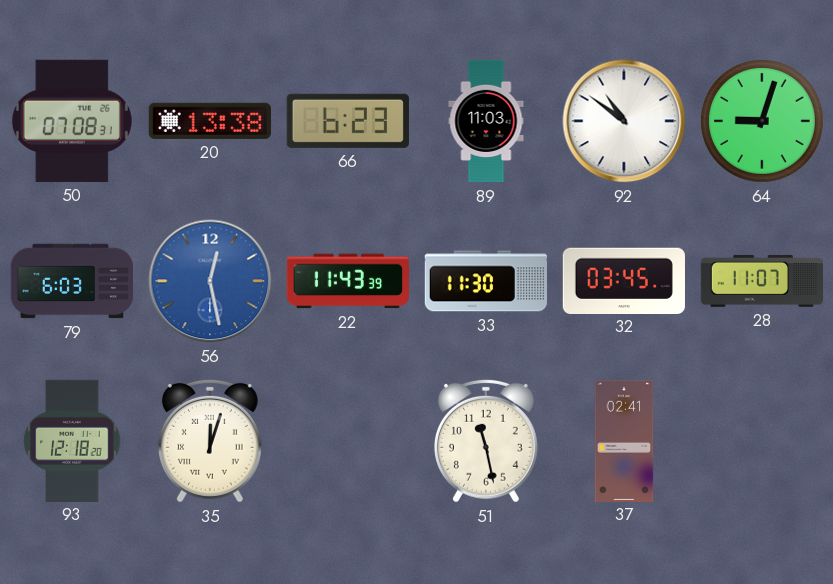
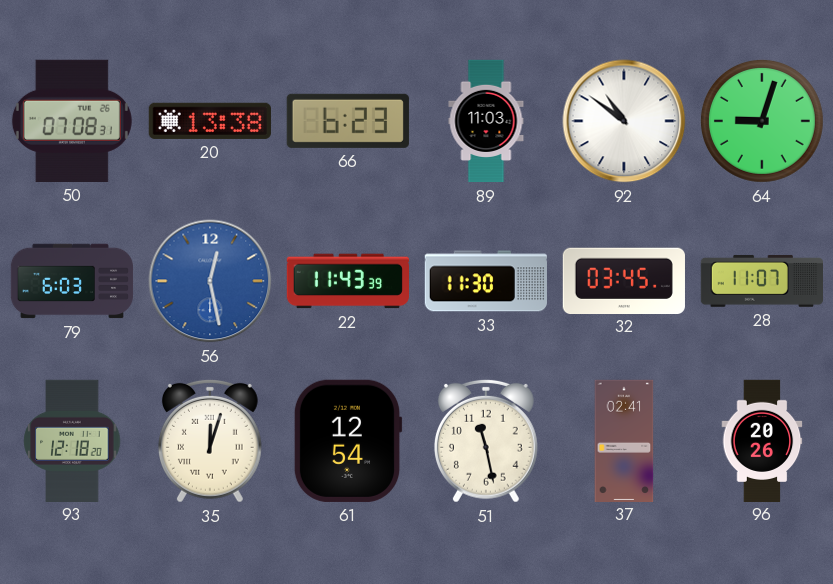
61: none -> 12:54
96: none -> 20:26
